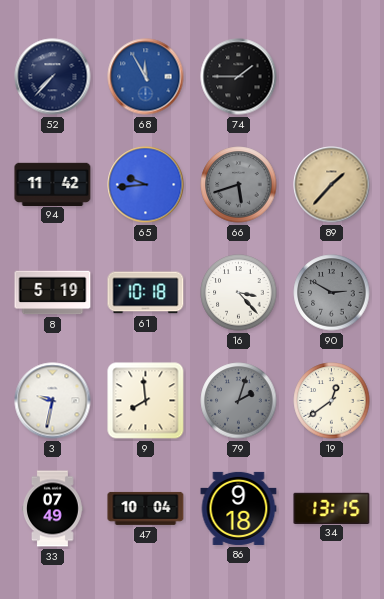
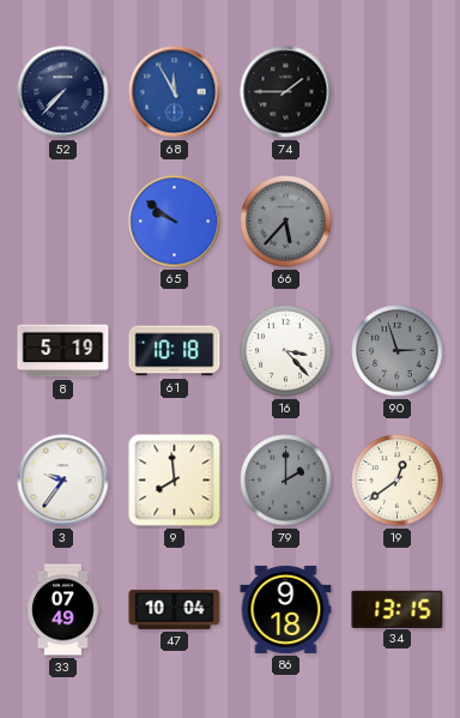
94: 11:42 -> none
65: 9:44 -> 9:51
66: 5:42 -> 5:37
89: 1:37 -> none
90: 2:50 -> 2:57
3: 9:32 -> 9:36
79: 2:03 -> 2:00
